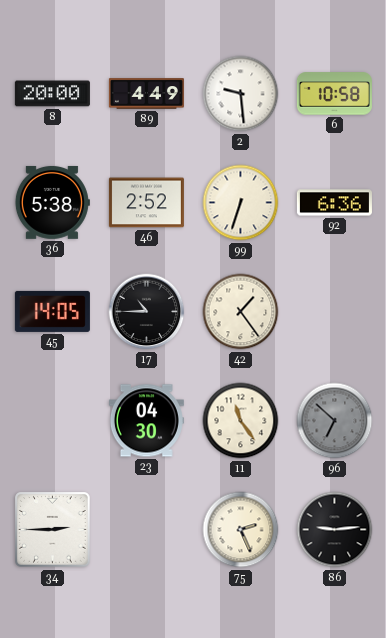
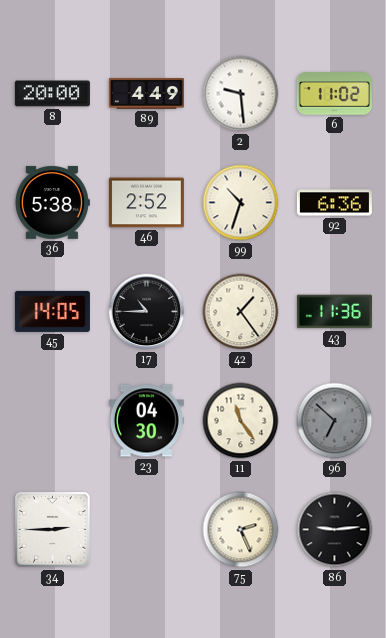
6: 10:58 -> 11:02
99: 6:33 -> 10:33
43: none -> 11:36
